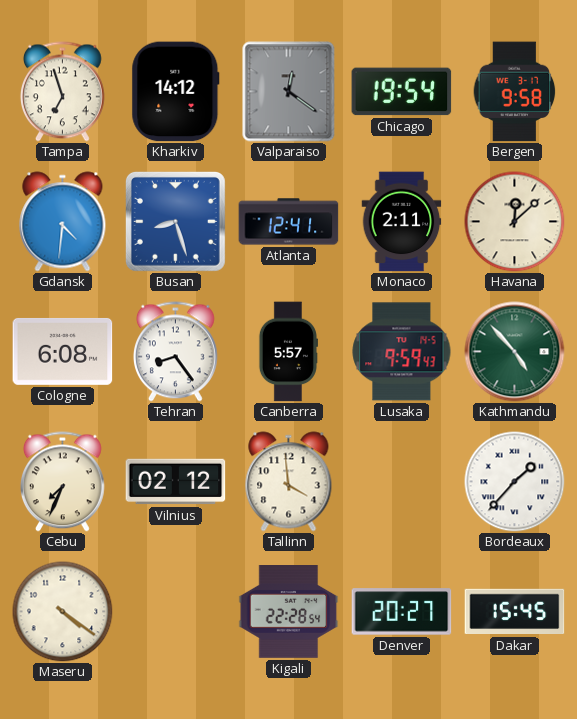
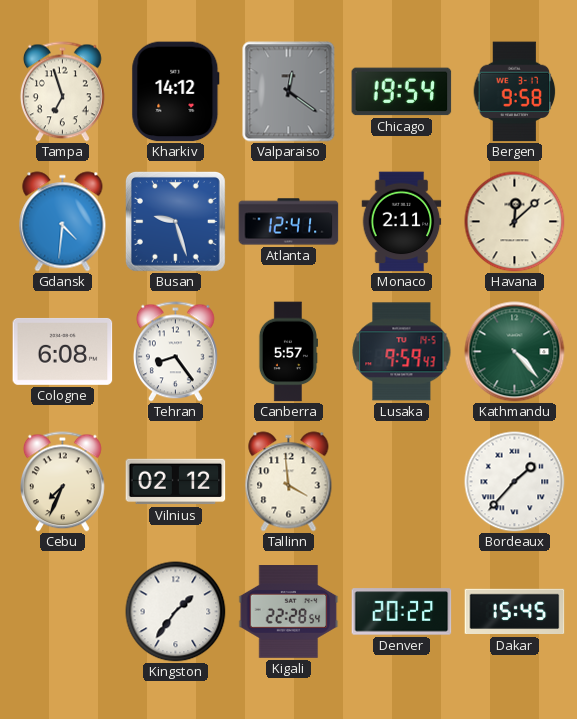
Busan: 8:27 -> 9:27
Kathmandu: 4:53 -> 4:23
Maseru: 4:21 -> none
Kingston: none -> 1:36
Denver: 20:27 -> 20:22
